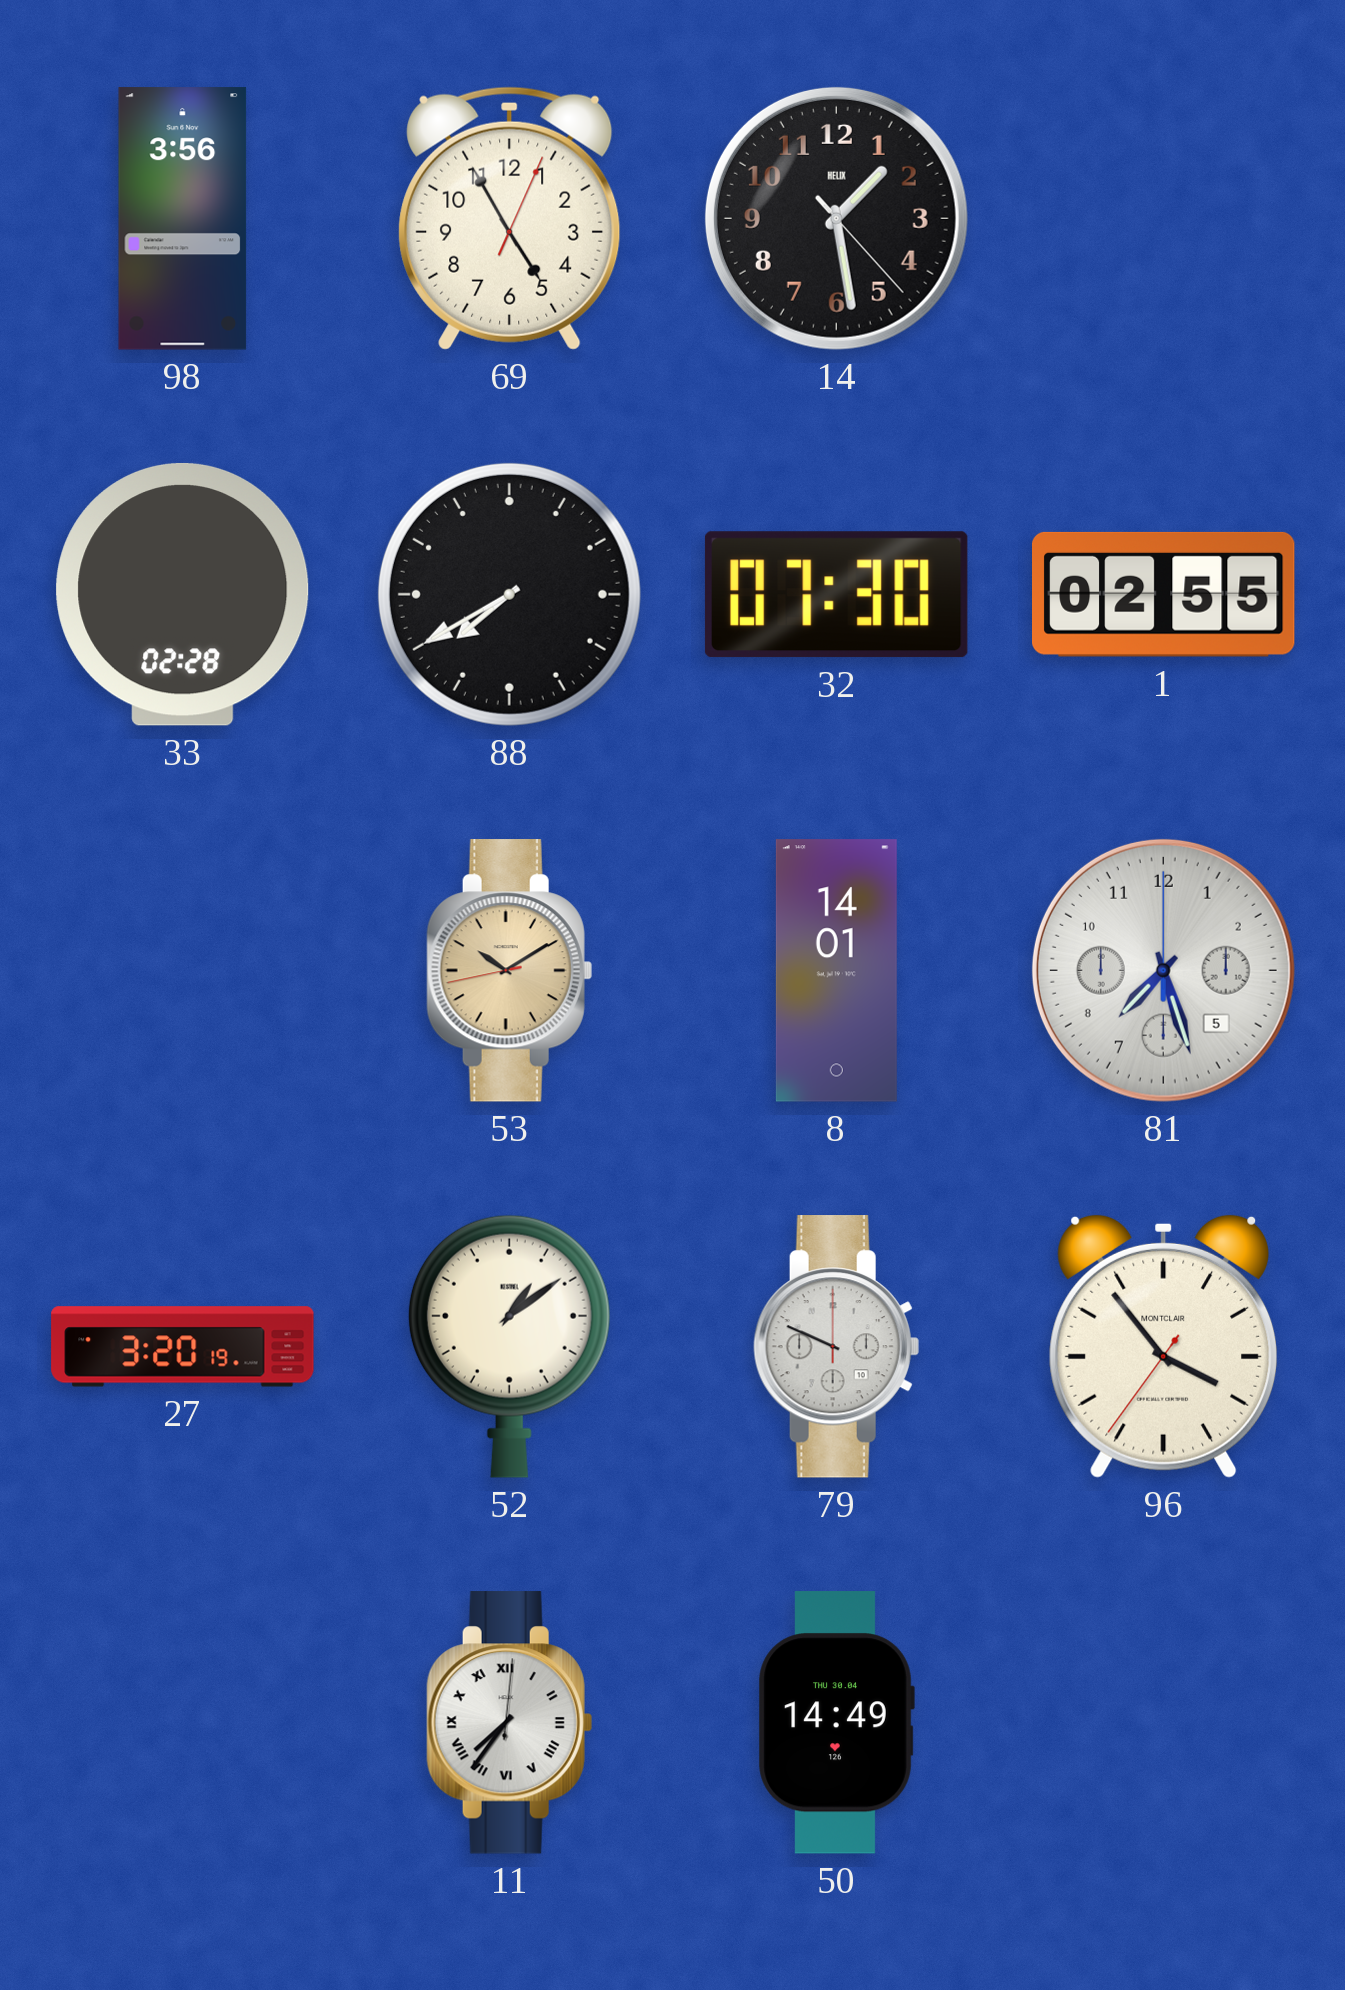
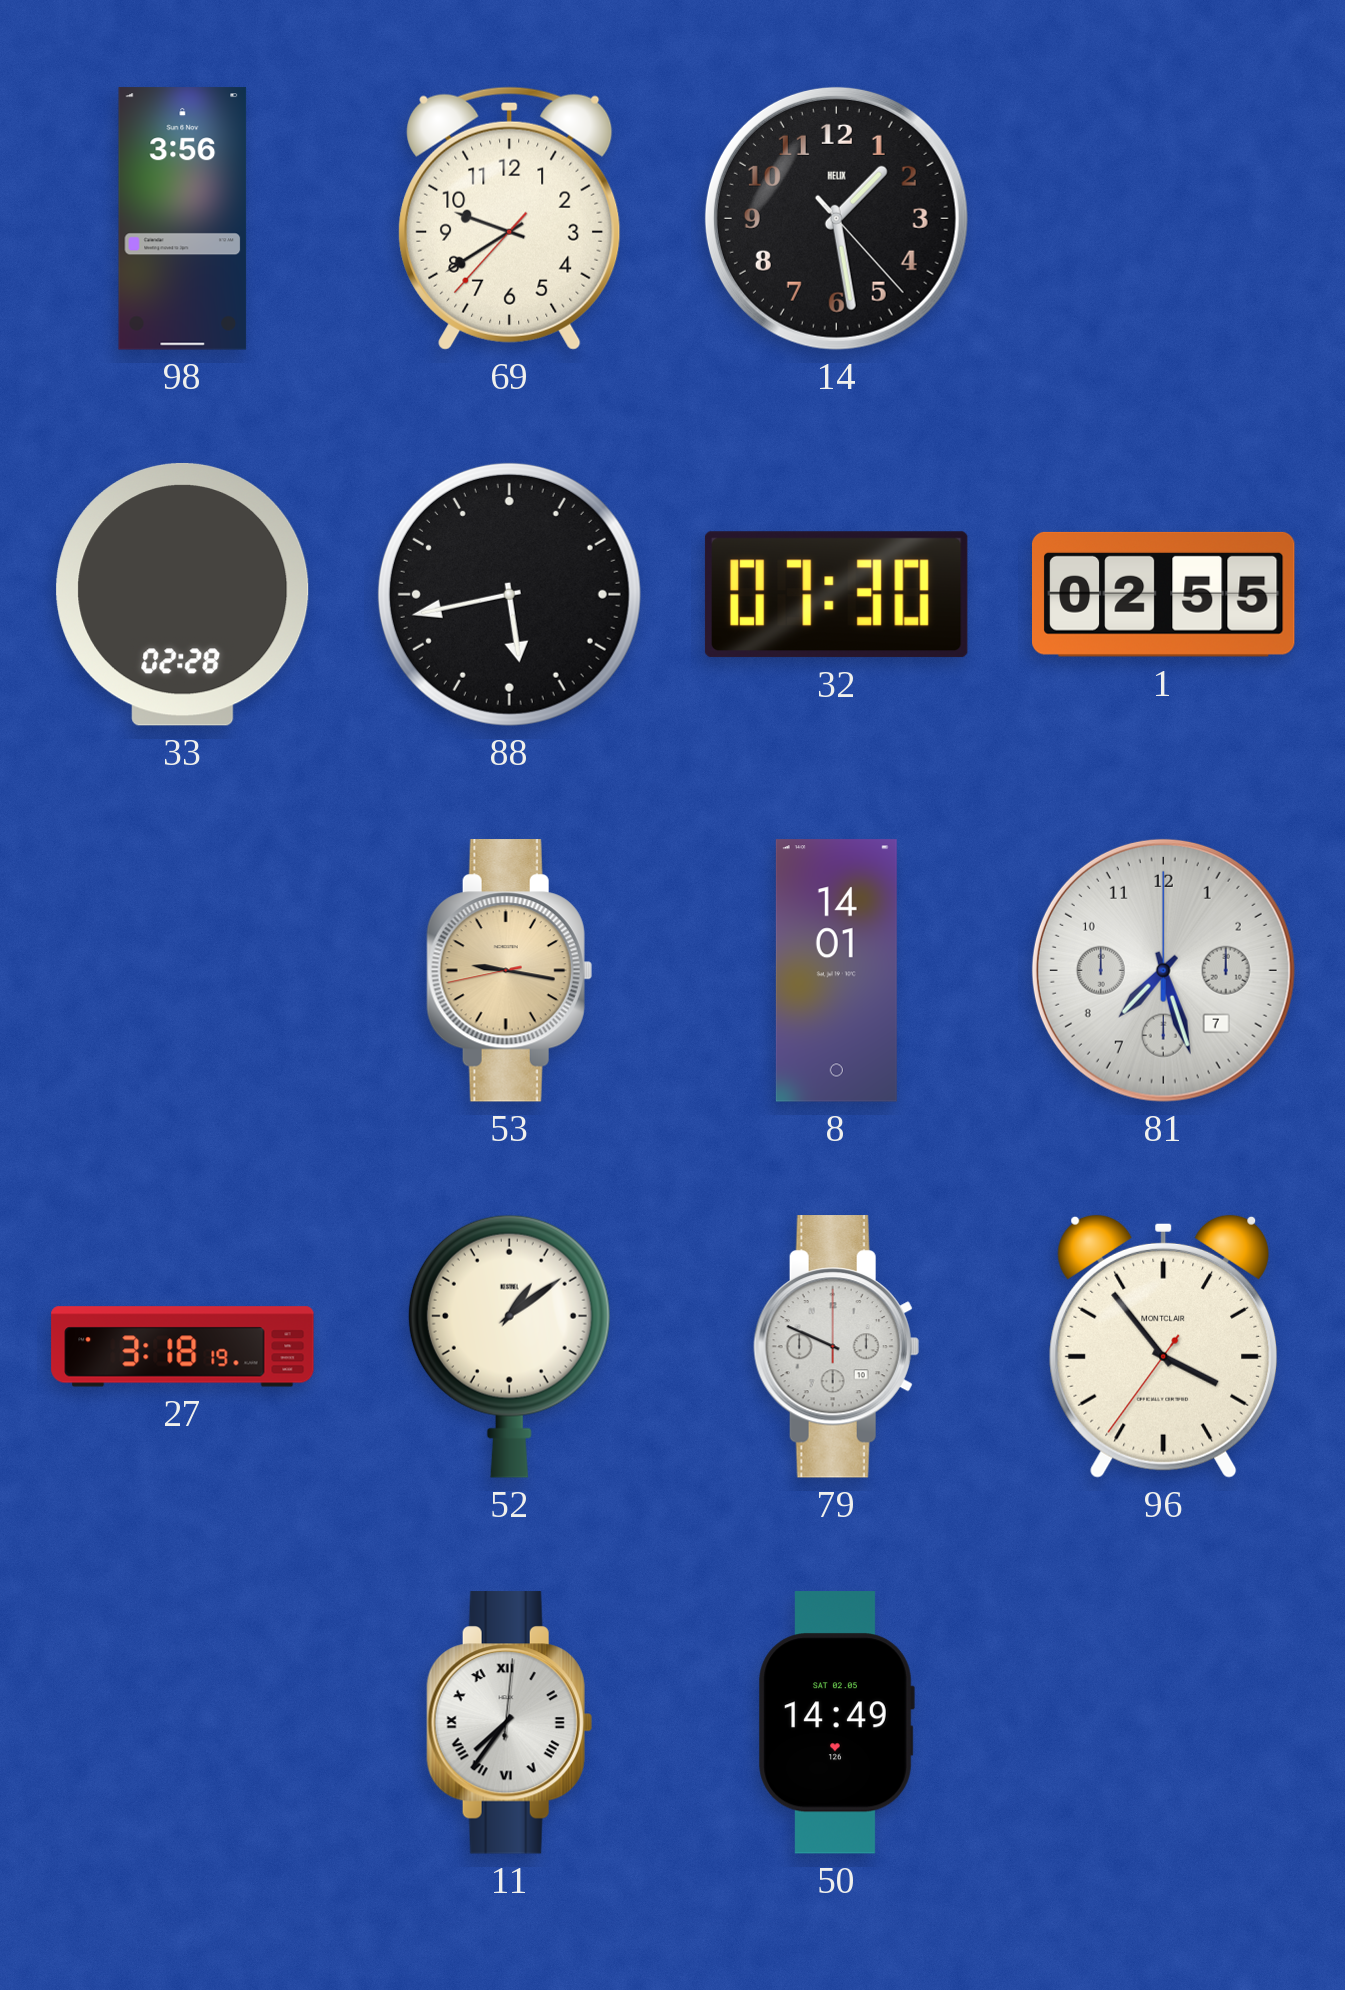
69: 4:55 -> 9:39
88: 7:40 -> 5:43
53: 10:09 -> 9:16
81 date: 5 -> 7
27: 3:20 -> 3:18
50 date: THU 30.04 -> SAT 02.05
